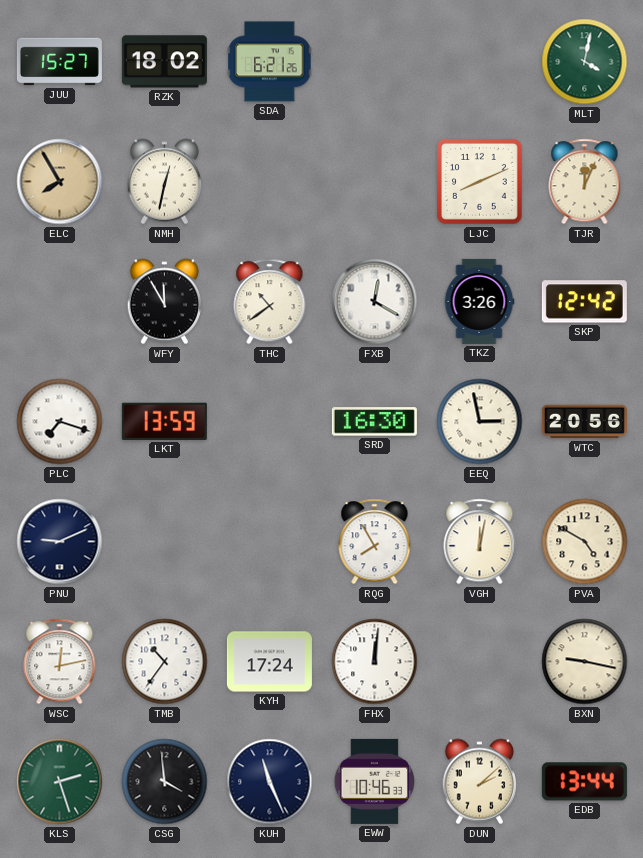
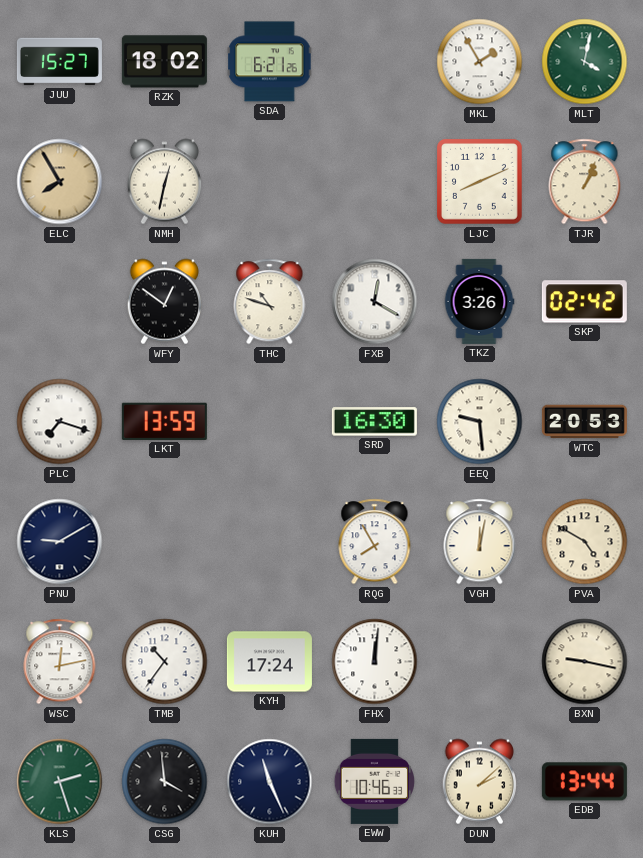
MKL: none -> 1:55
TJR: 12:04 -> 1:04
WFY: 11:55 -> 12:51
THC: 10:39 -> 10:48
SKP: 12:42 -> 02:42
EEQ: 2:58 -> 9:29
WTC: 20:56 -> 20:53
PNU: 9:11 -> 9:10
